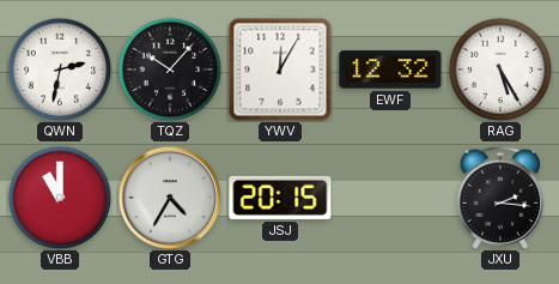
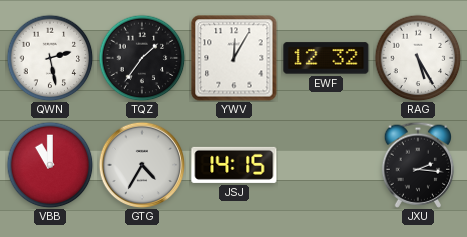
QWN: 2:32 -> 2:28
TQZ: 10:07 -> 1:36
JSJ: 20:15 -> 14:15
